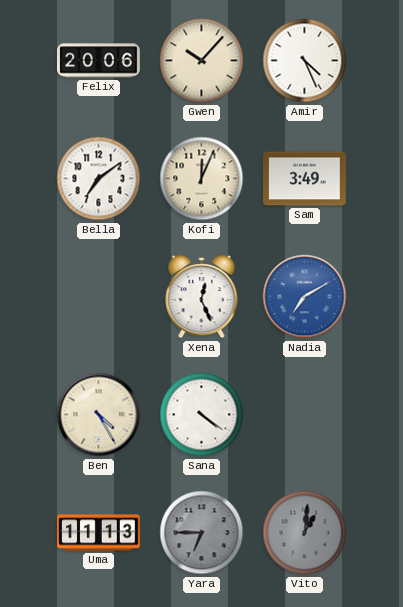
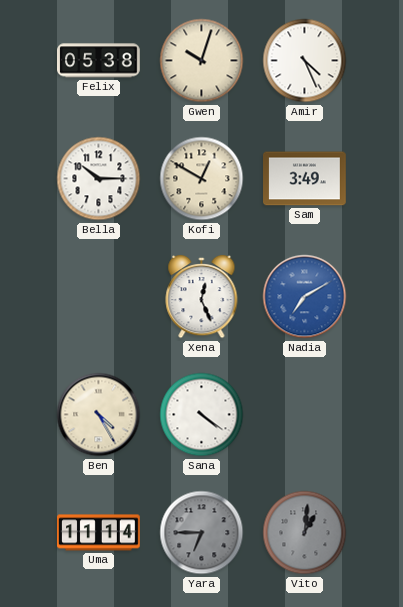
Felix: 20:06 -> 05:38
Gwen: 10:07 -> 10:03
Bella: 7:09 -> 10:15
Kofi: 12:04 -> 12:50
Uma: 11:13 -> 11:14
